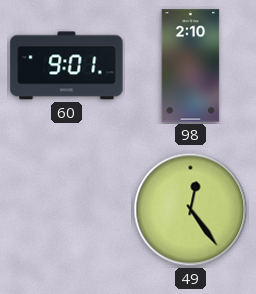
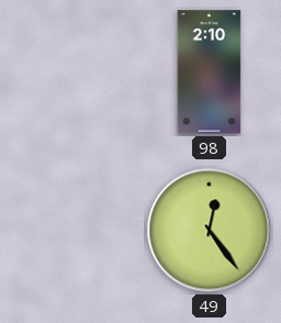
60: 9:01 -> none
